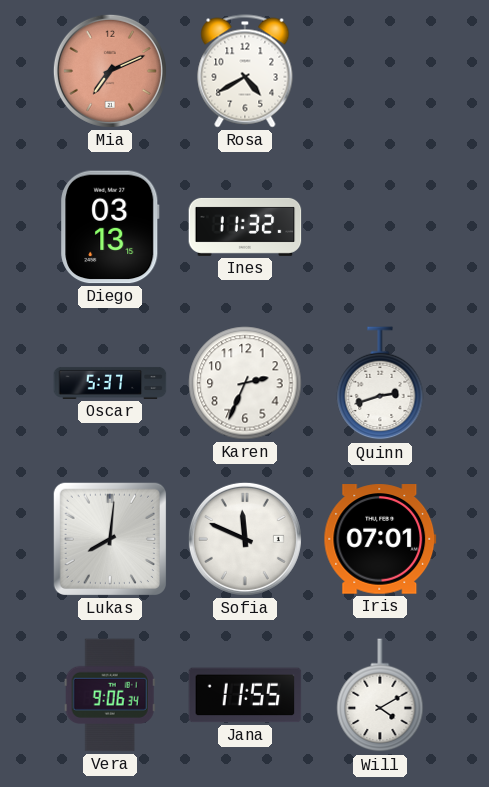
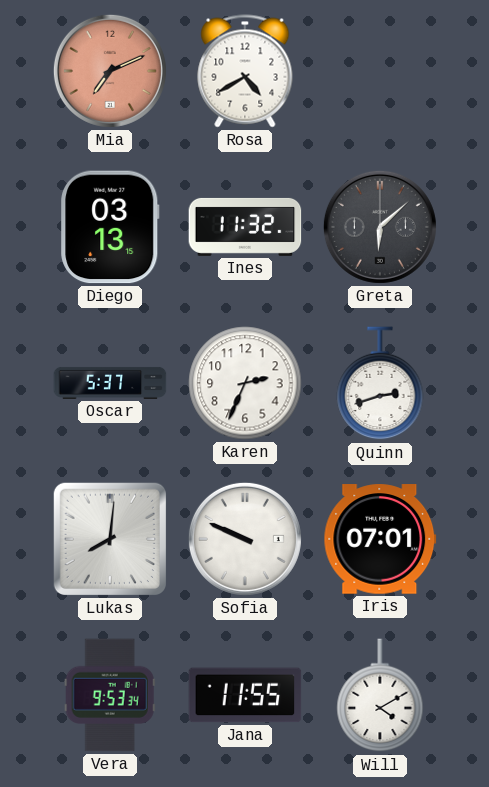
Greta: none -> 6:08
Sofia: 11:49 -> 9:49
Vera: 9:06 -> 9:53
